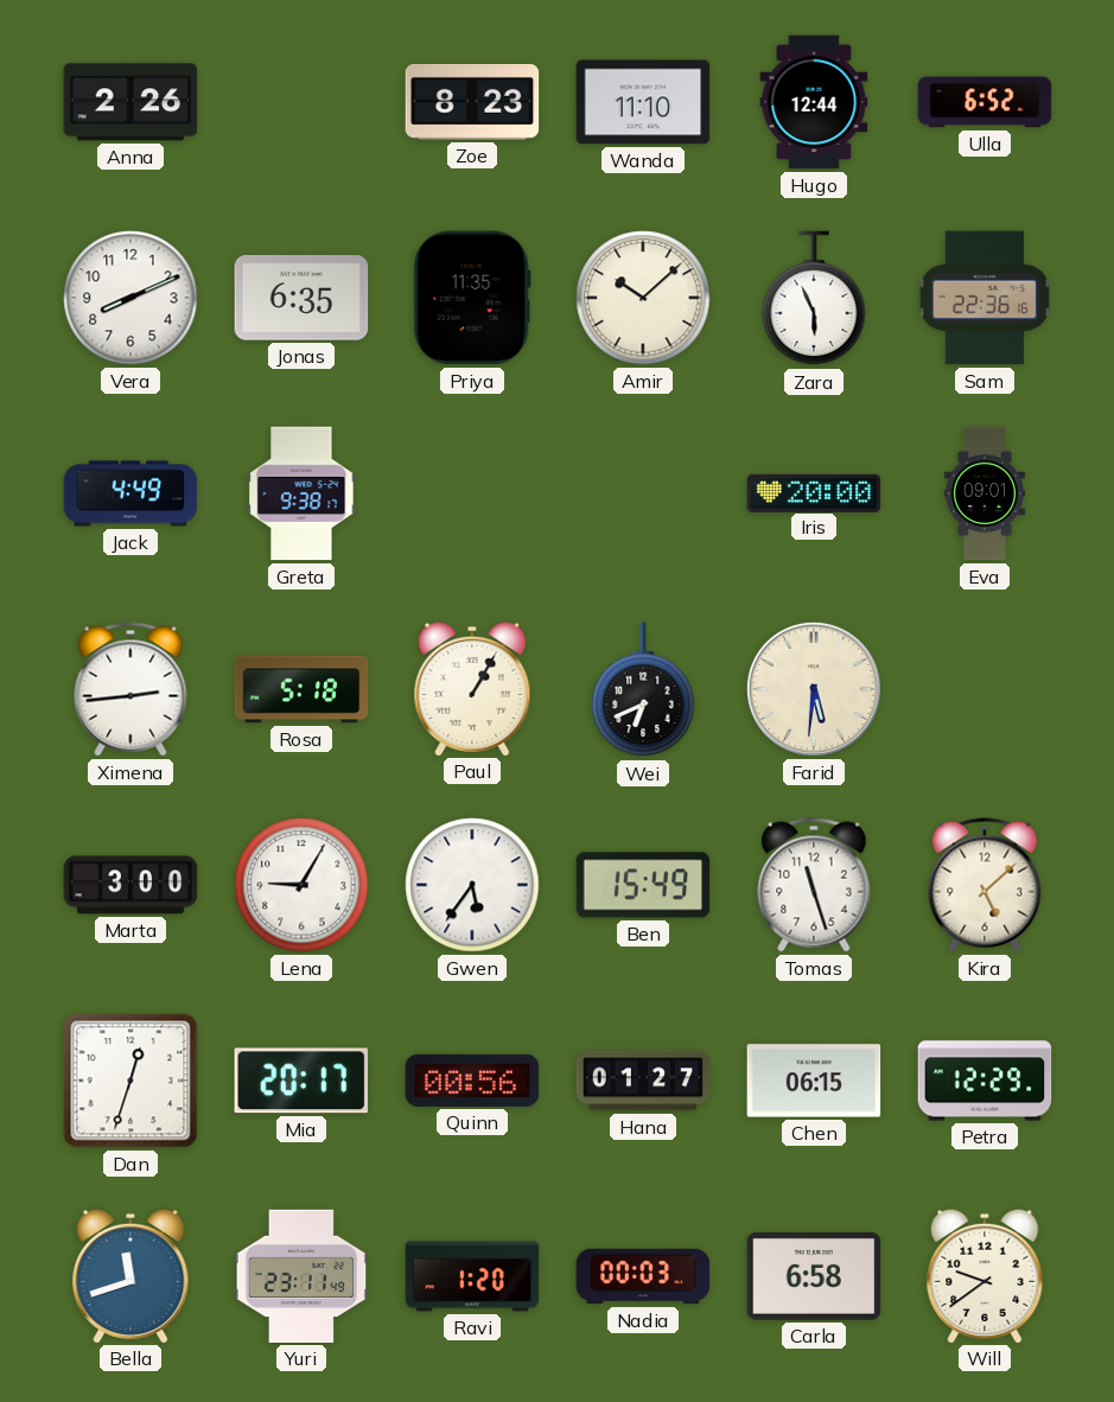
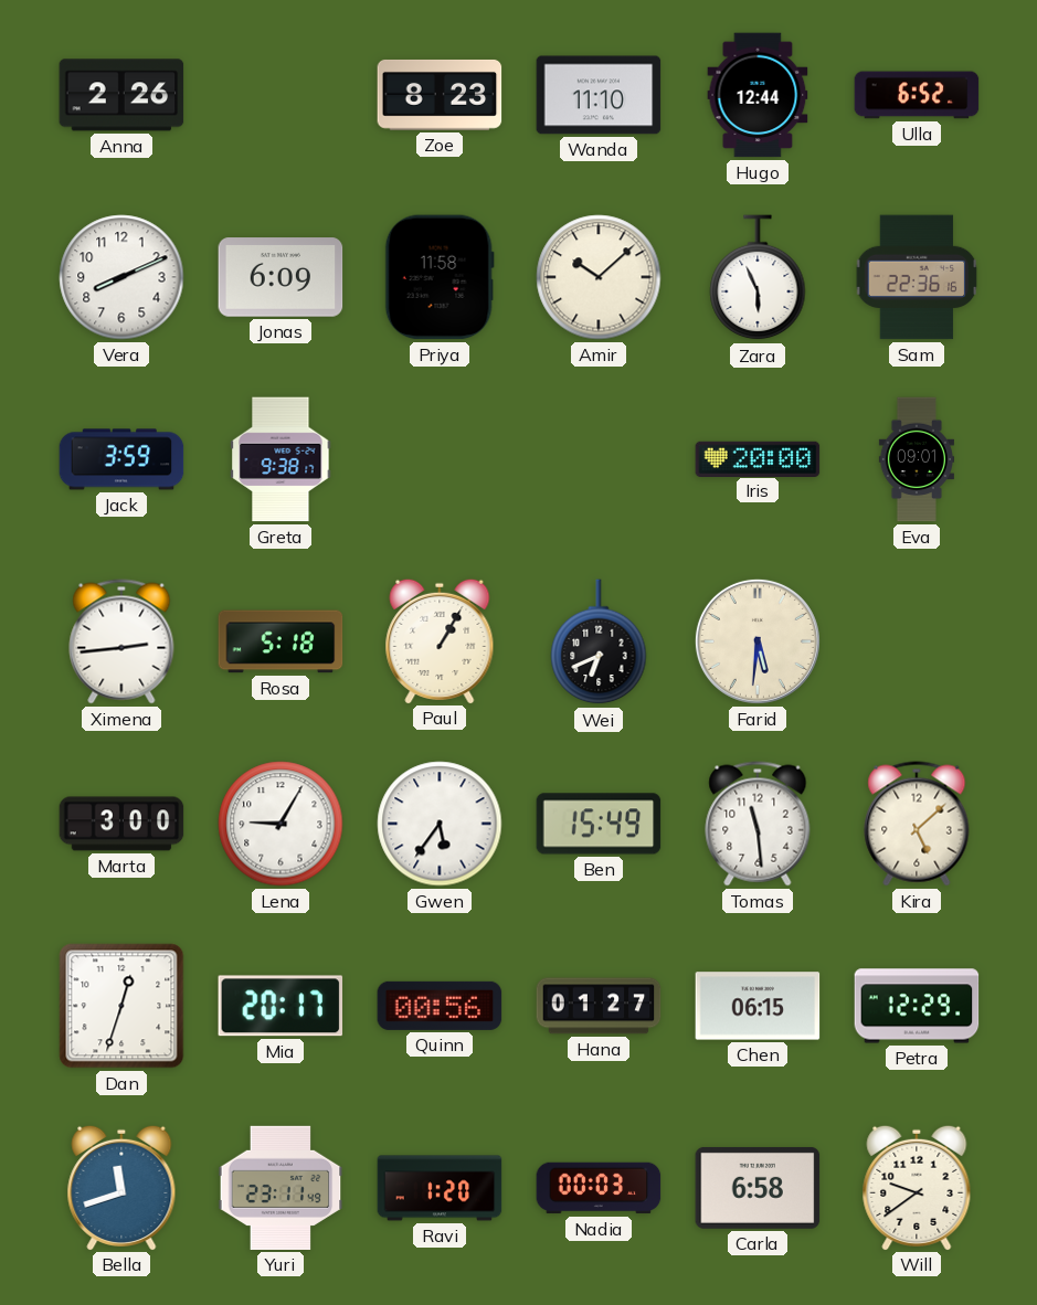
Jonas: 6:35 -> 6:09
Priya: 11:35 -> 11:58
Jack: 4:49 -> 3:59
Tomas: 11:27 -> 11:29
